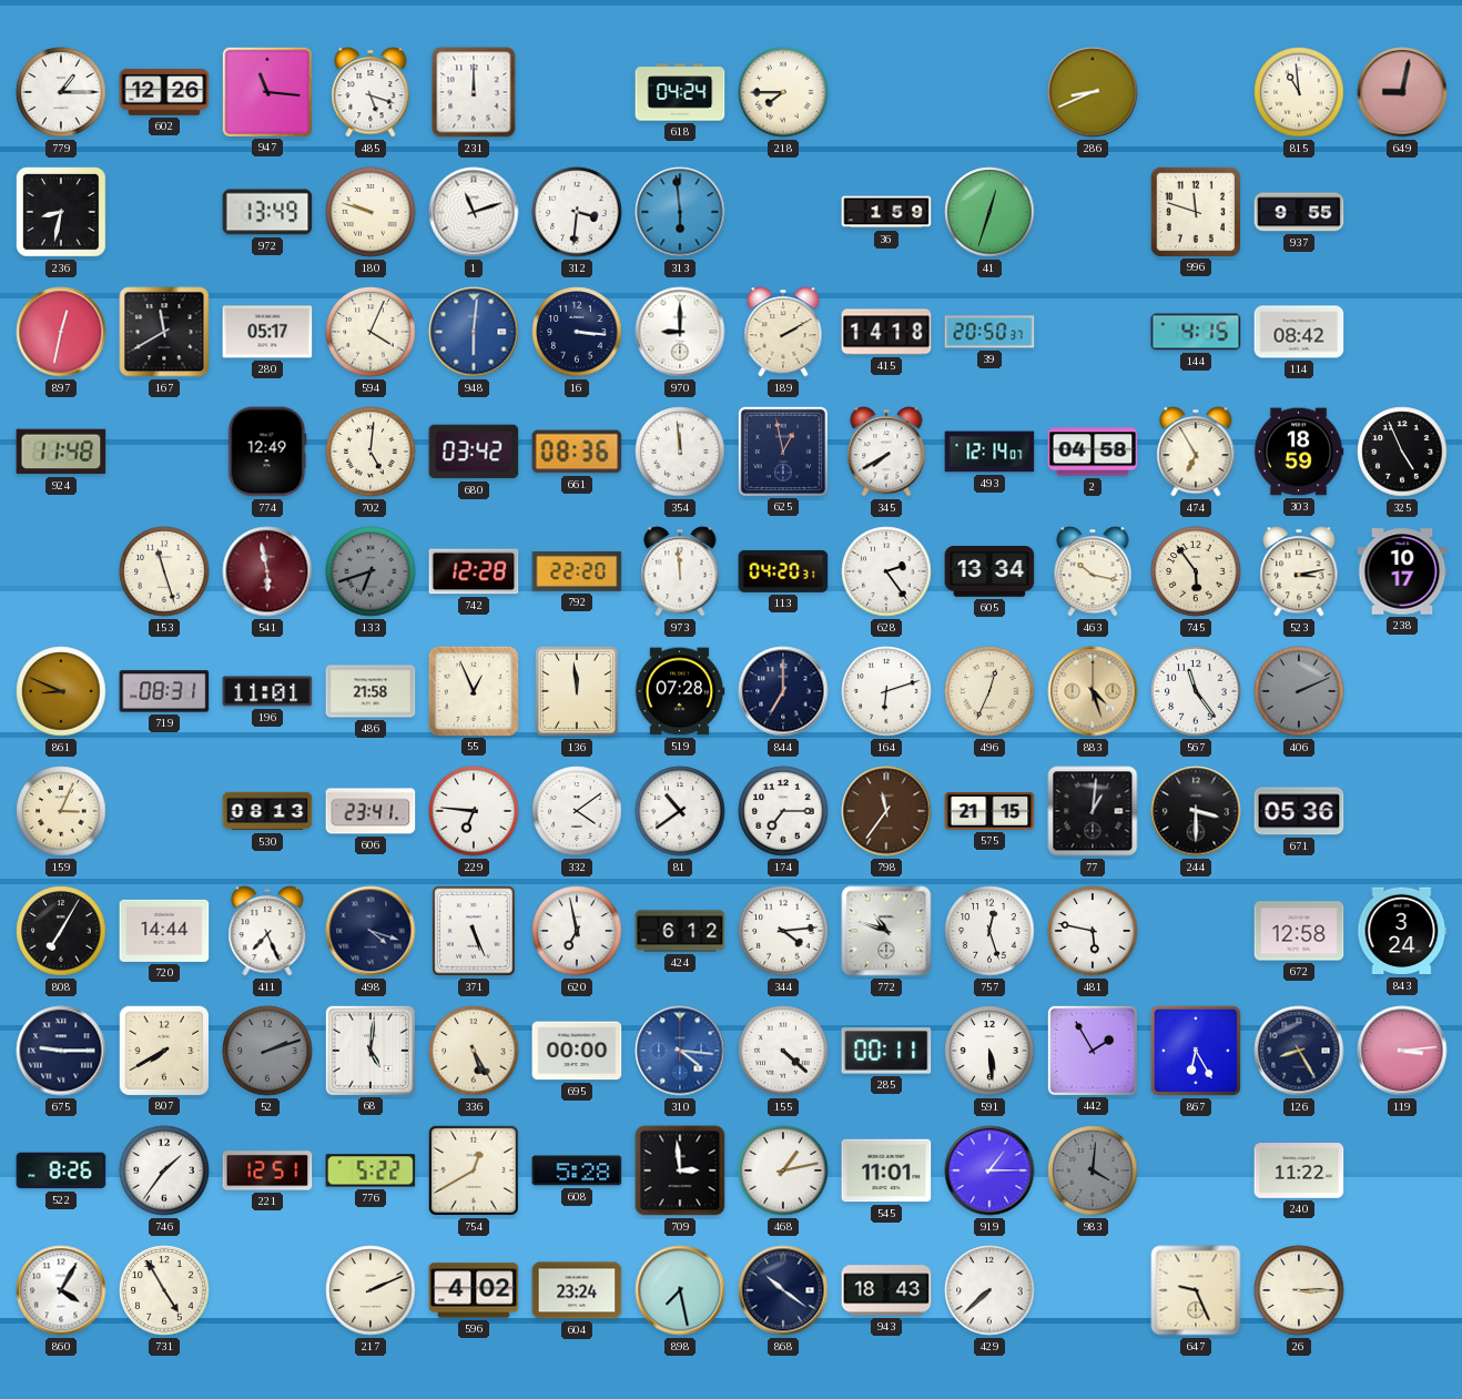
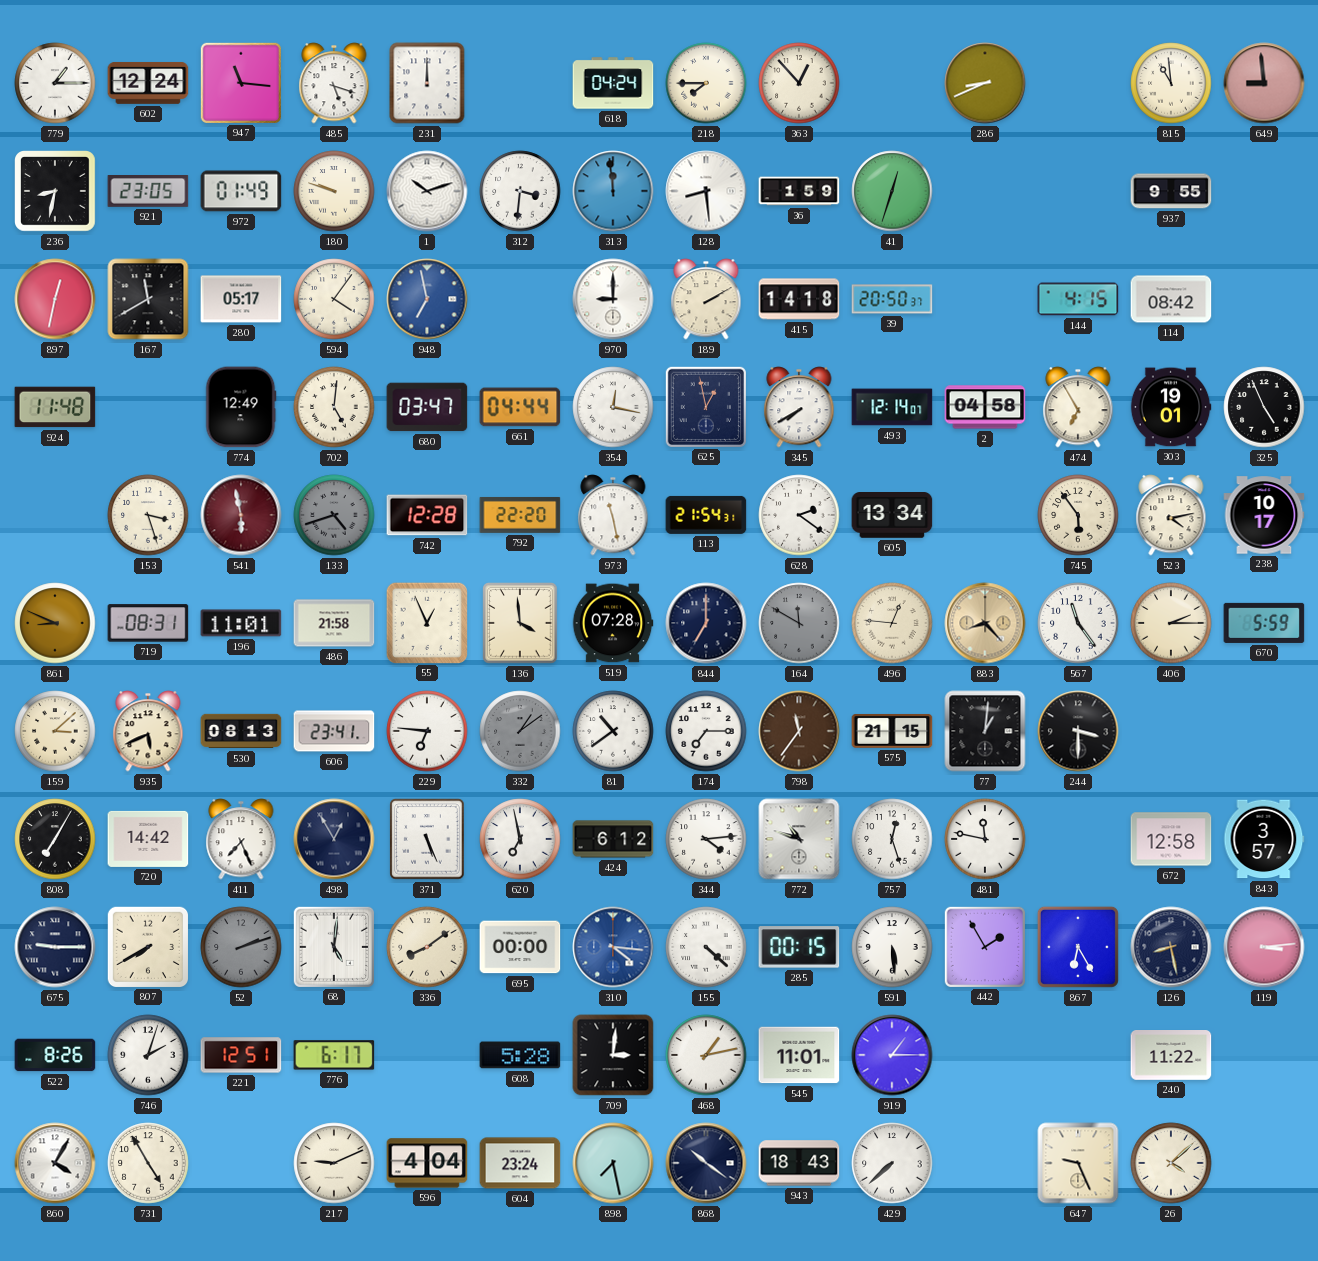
602: 12:26 -> 12:24
363: none -> 12:53
649: 9:02 -> 8:59
921: none -> 23:05
972: 13:49 -> 01:49
1: 11:12 -> 10:12
313: 5:59 -> 11:59
128: none -> 8:29
996: 11:48 -> none
594: 4:04 -> 4:06
948: 6:01 -> 6:58
16: 3:16 -> none
680: 03:42 -> 03:47
661: 08:36 -> 04:44
354: 11:59 -> 12:17
303: 18:59 -> 19:01
153: 11:27 -> 3:27
133: 6:42 -> 4:42
973: 11:59 -> 11:28
113: 04:20 -> 21:54
628: 2:24 -> 2:21
463: 10:17 -> none
523: 3:13 -> 4:13
136: 11:59 -> 3:59
164: 6:12 -> 11:50
164 dial: white -> grey
496: 12:34 -> 12:46
883: 4:27 -> 8:23
406: 2:11 -> 2:15
406 dial: grey -> cream
670: none -> 5:59
159: 3:04 -> 3:08
935: none -> 5:41
332: 4:09 -> 1:09
332 dial: white -> grey
671: 05:36 -> none
720: 14:44 -> 14:42
498: 4:18 -> 12:55
481: 5:47 -> 11:47
843: 3:24 -> 3:57
336: 5:25 -> 8:09
285: 00:11 -> 00:15
126: 8:25 -> 8:28
746: 1:36 -> 2:03
776: 5:22 -> 6:17
754: 12:40 -> none
709: 2:59 -> 3:01
983: 4:01 -> none
217: 2:11 -> 9:11
596: 4:02 -> 4:04
26: 3:15 -> 4:08
